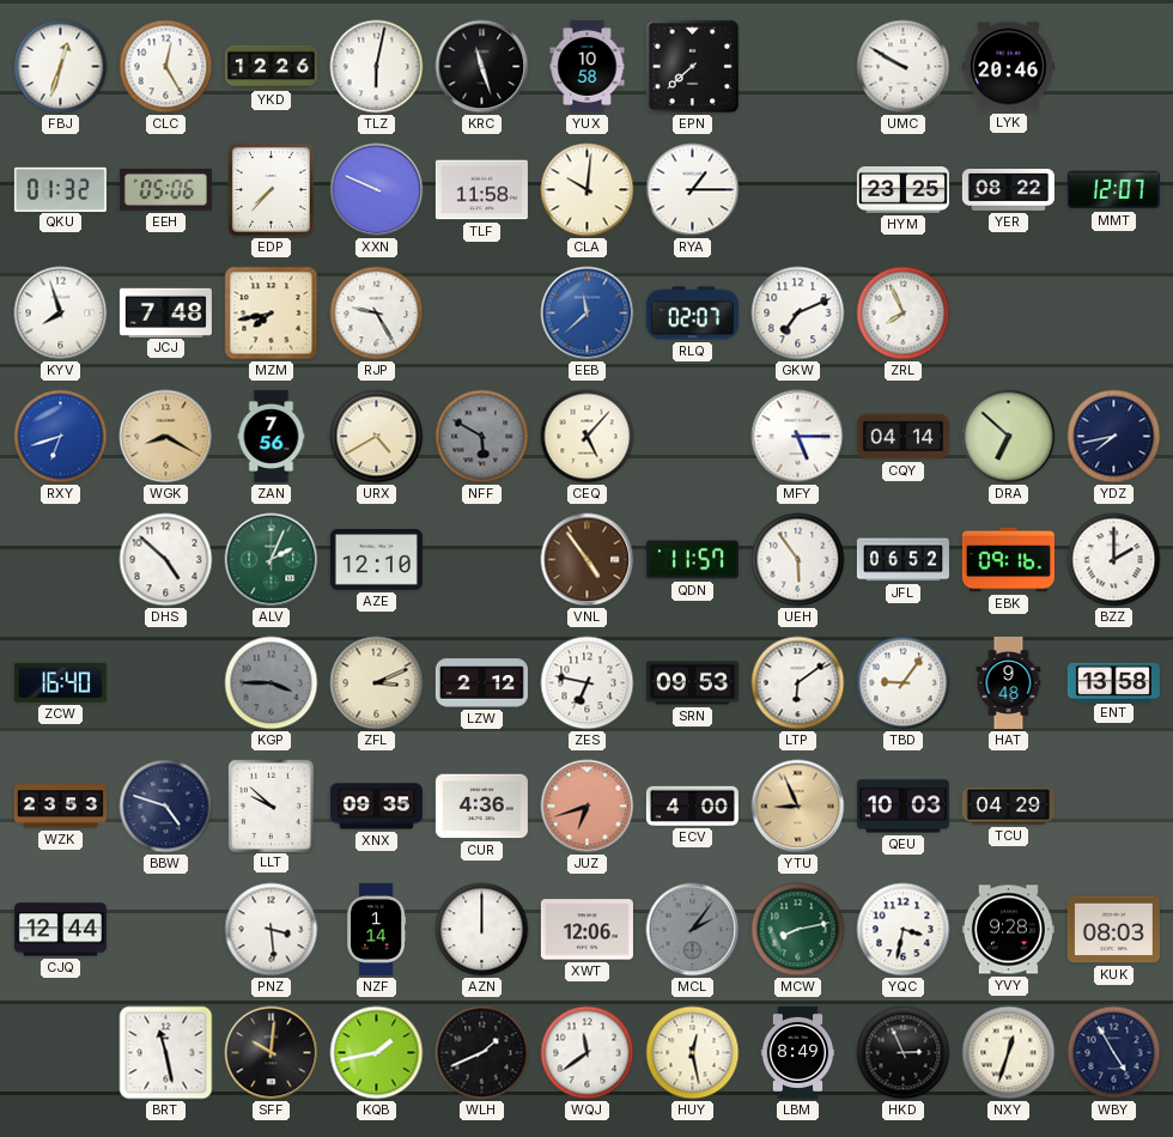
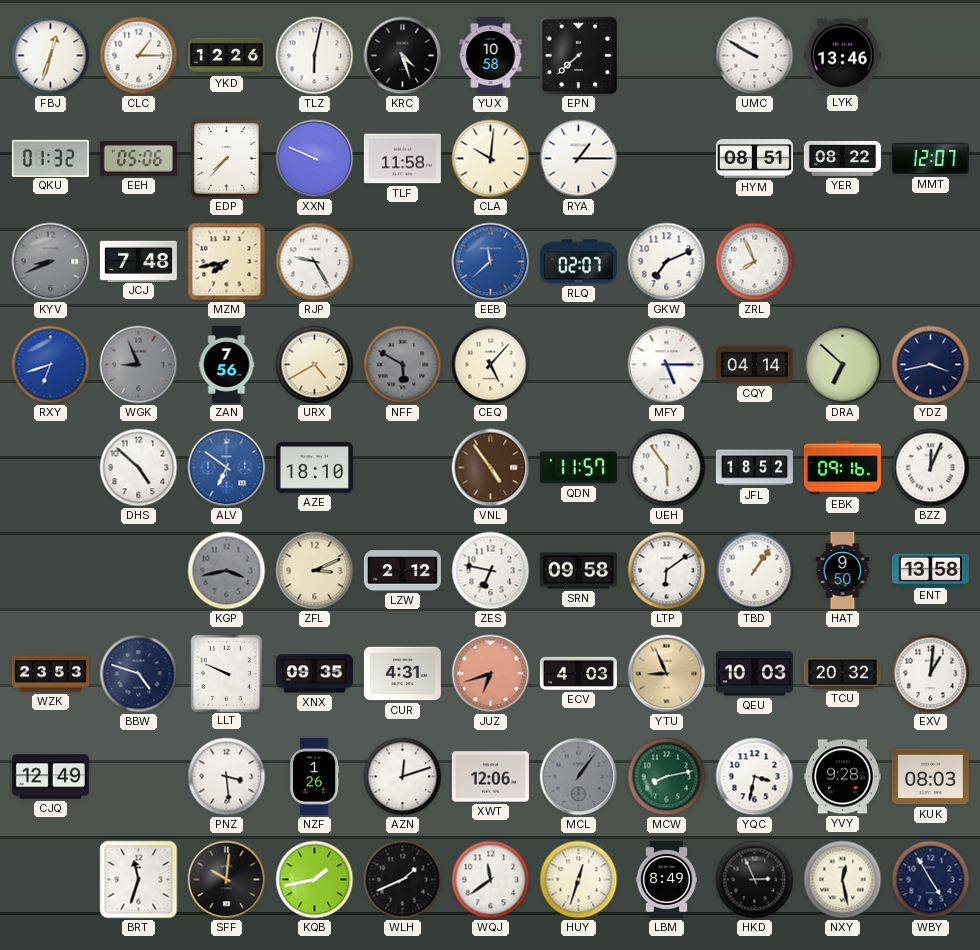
CLC: 12:25 -> 1:15
KRC: 11:27 -> 4:27
LYK: 20:46 -> 13:46
HYM: 23:25 -> 08:51
KYV: 7:57 -> 8:41
KYV dial: white -> grey
WGK: 8:20 -> 8:56
WGK dial: champagne -> grey
YDZ: 7:43 -> 3:43
ALV: 2:04 -> 6:51
ALV dial: green -> blue
AZE: 12:10 -> 18:10
JFL: 06:52 -> 18:52
BZZ: 2:00 -> 12:04
ZCW: 16:40 -> none
KGP: 3:45 -> 3:43
SRN: 09:53 -> 09:58
TBD: 9:06 -> 1:06
HAT: 9:48 -> 9:50
LLT: 9:52 -> 9:49
CUR: 4:36 -> 4:31
ECV: 4:00 -> 4:03
TCU: 04:29 -> 20:32
EXV: none -> 1:01
CJQ: 12:44 -> 12:49
NZF: 1:14 -> 1:26
AZN: 12:00 -> 12:12
MCL: 2:06 -> 1:06
BRT: 11:28 -> 11:33
HUY: 12:28 -> 12:33
NXY: 12:33 -> 12:28
